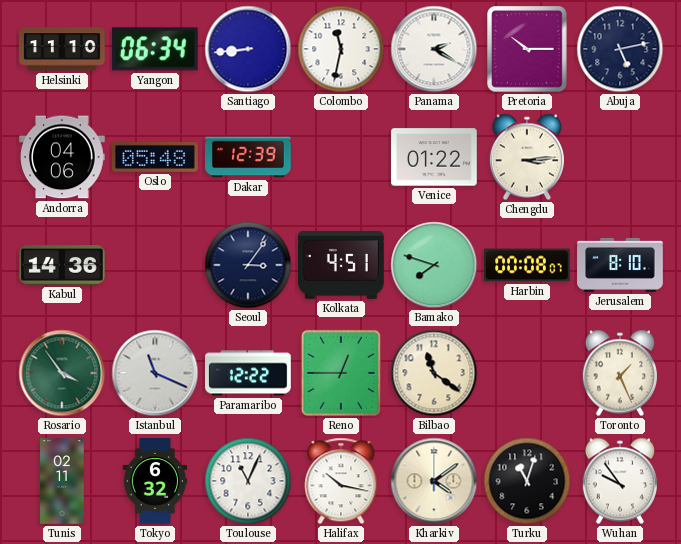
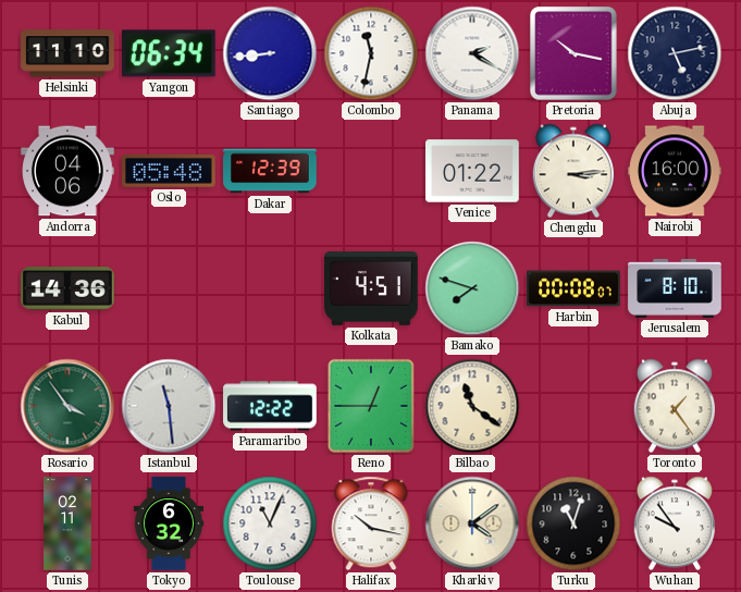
Pretoria: 10:15 -> 10:17
Nairobi: none -> 16:00
Seoul: 3:06 -> none
Istanbul: 11:19 -> 11:29
Toronto: 1:26 -> 1:24
